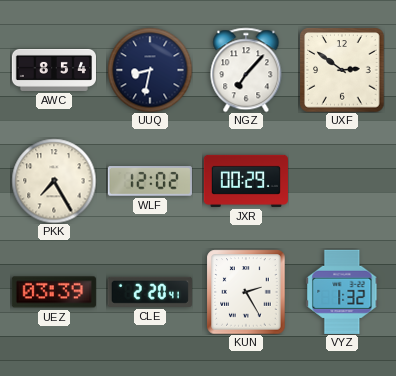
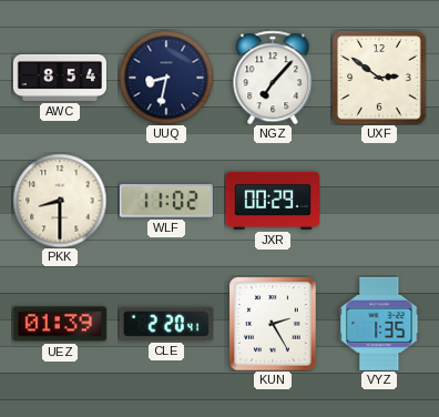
PKK: 7:25 -> 8:30
WLF: 12:02 -> 11:02
UEZ: 03:39 -> 01:39
VYZ: 1:32 -> 1:35
